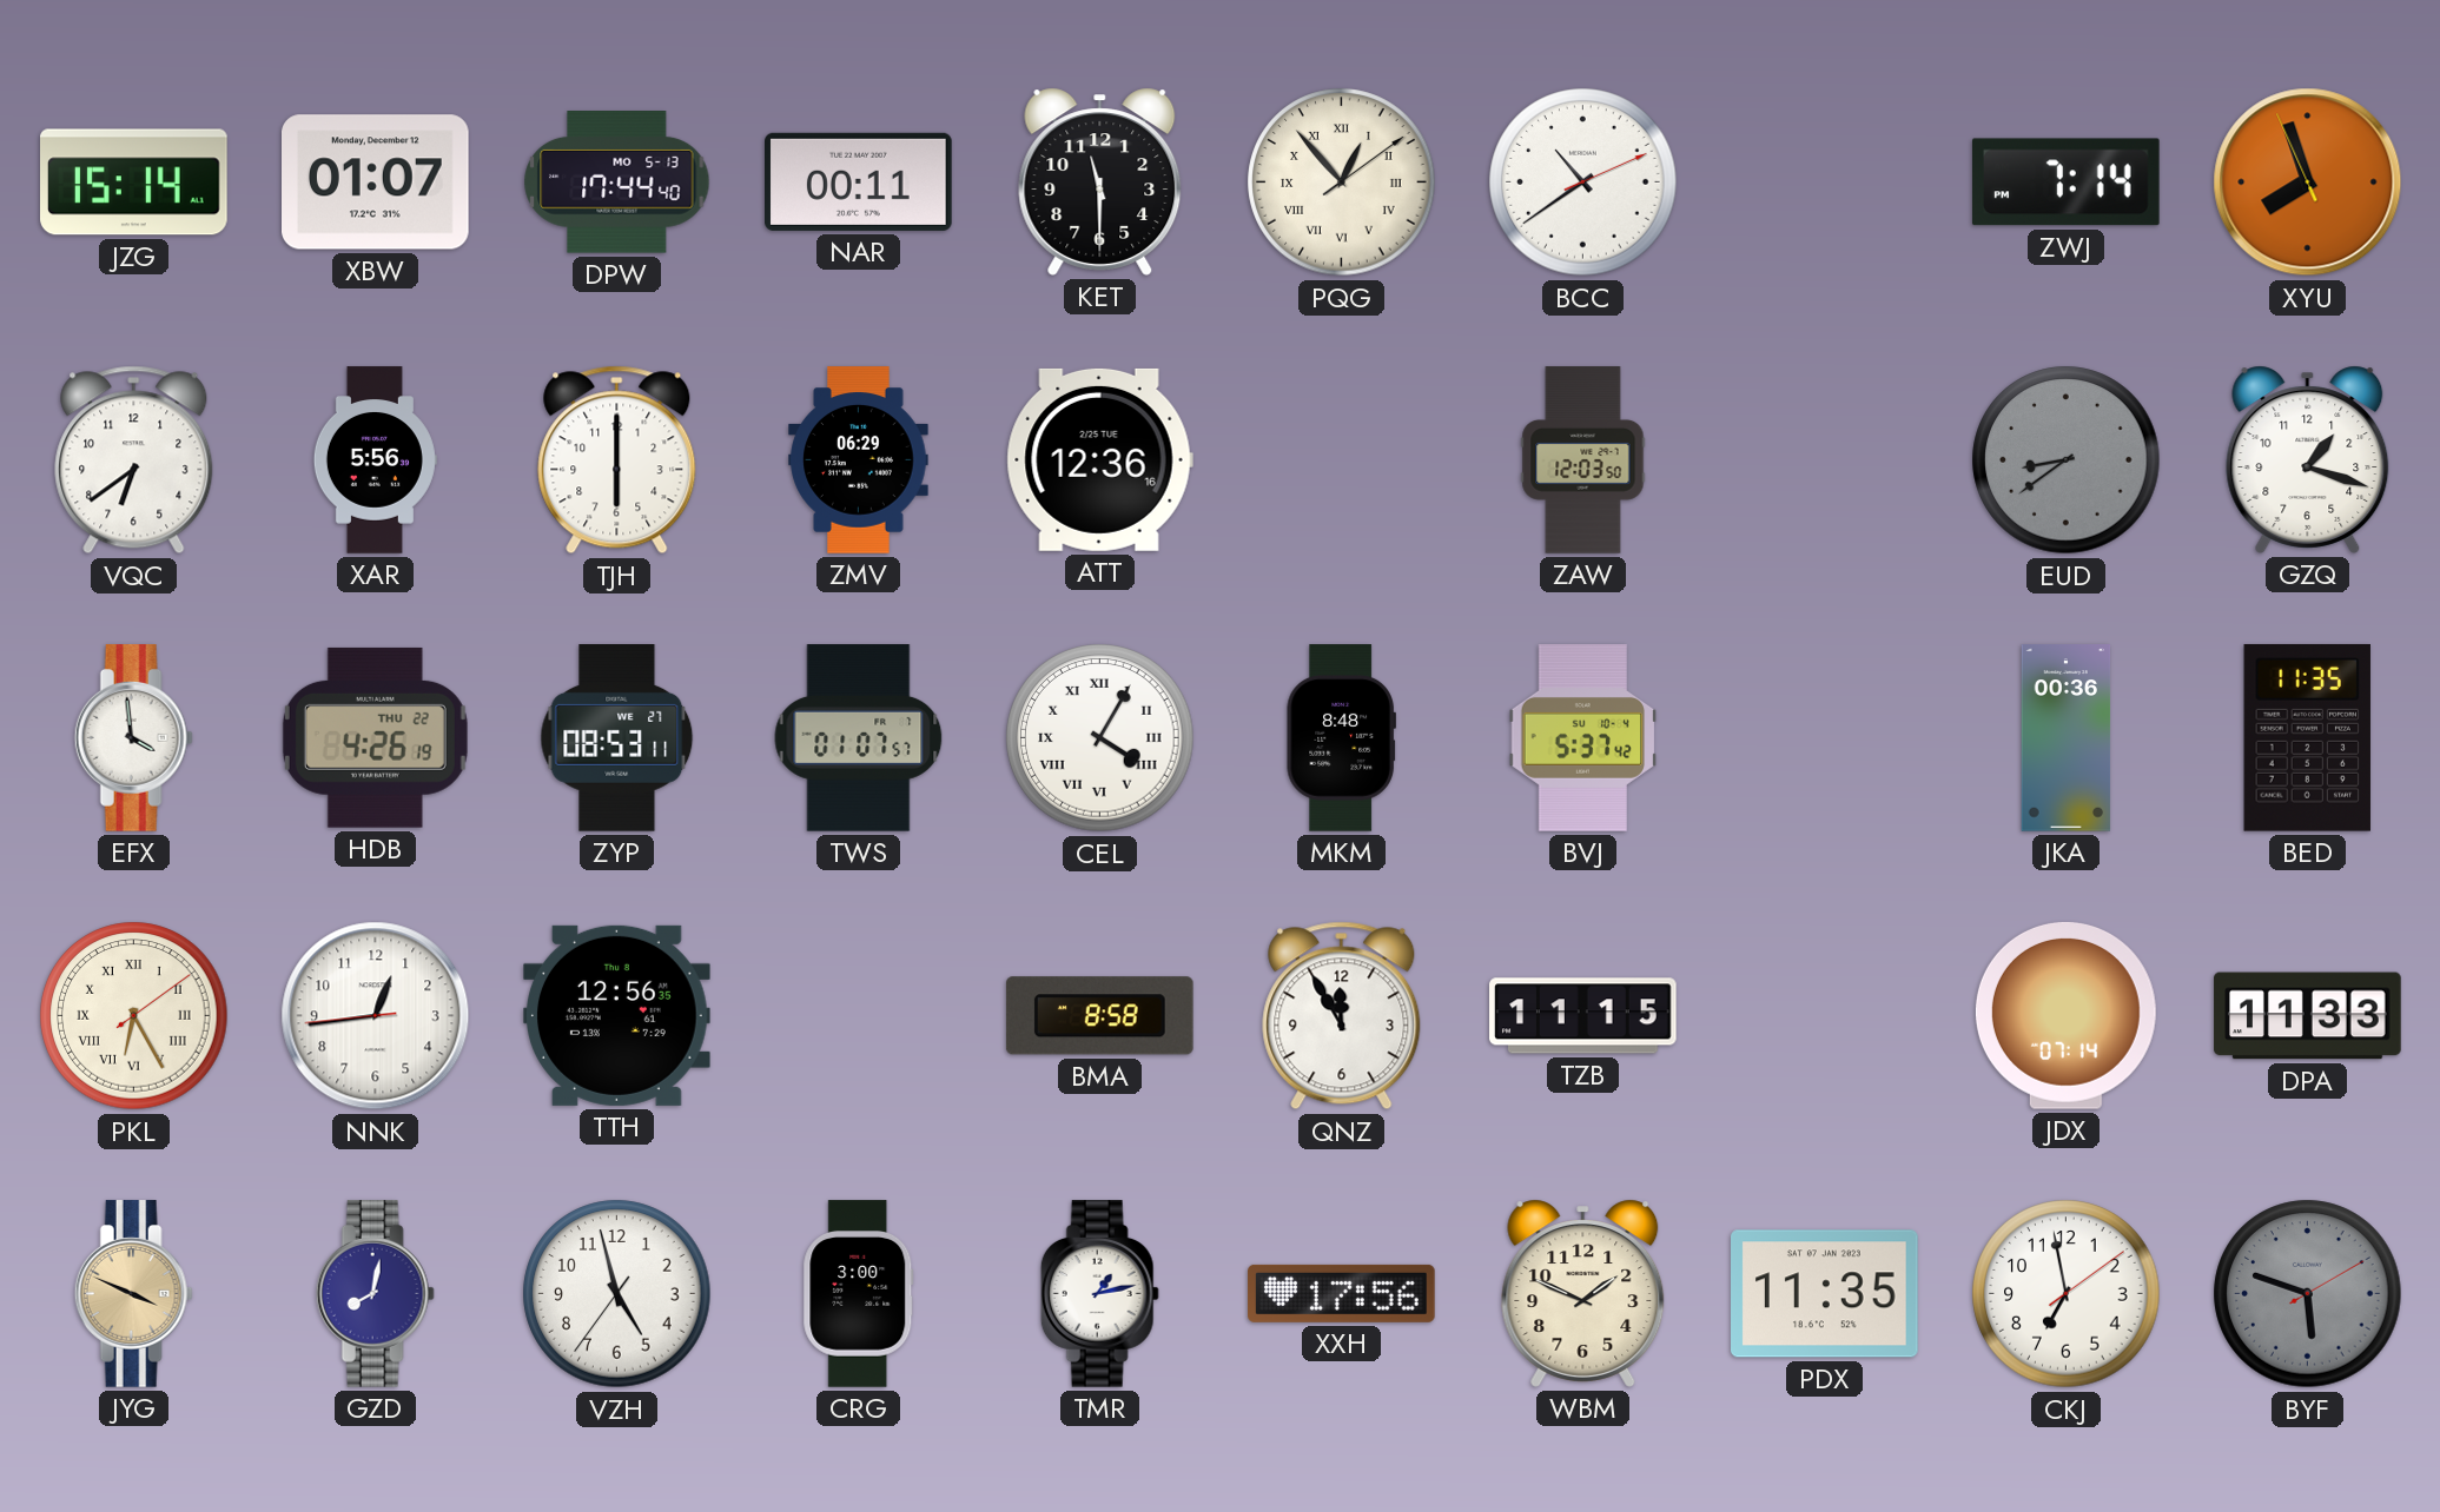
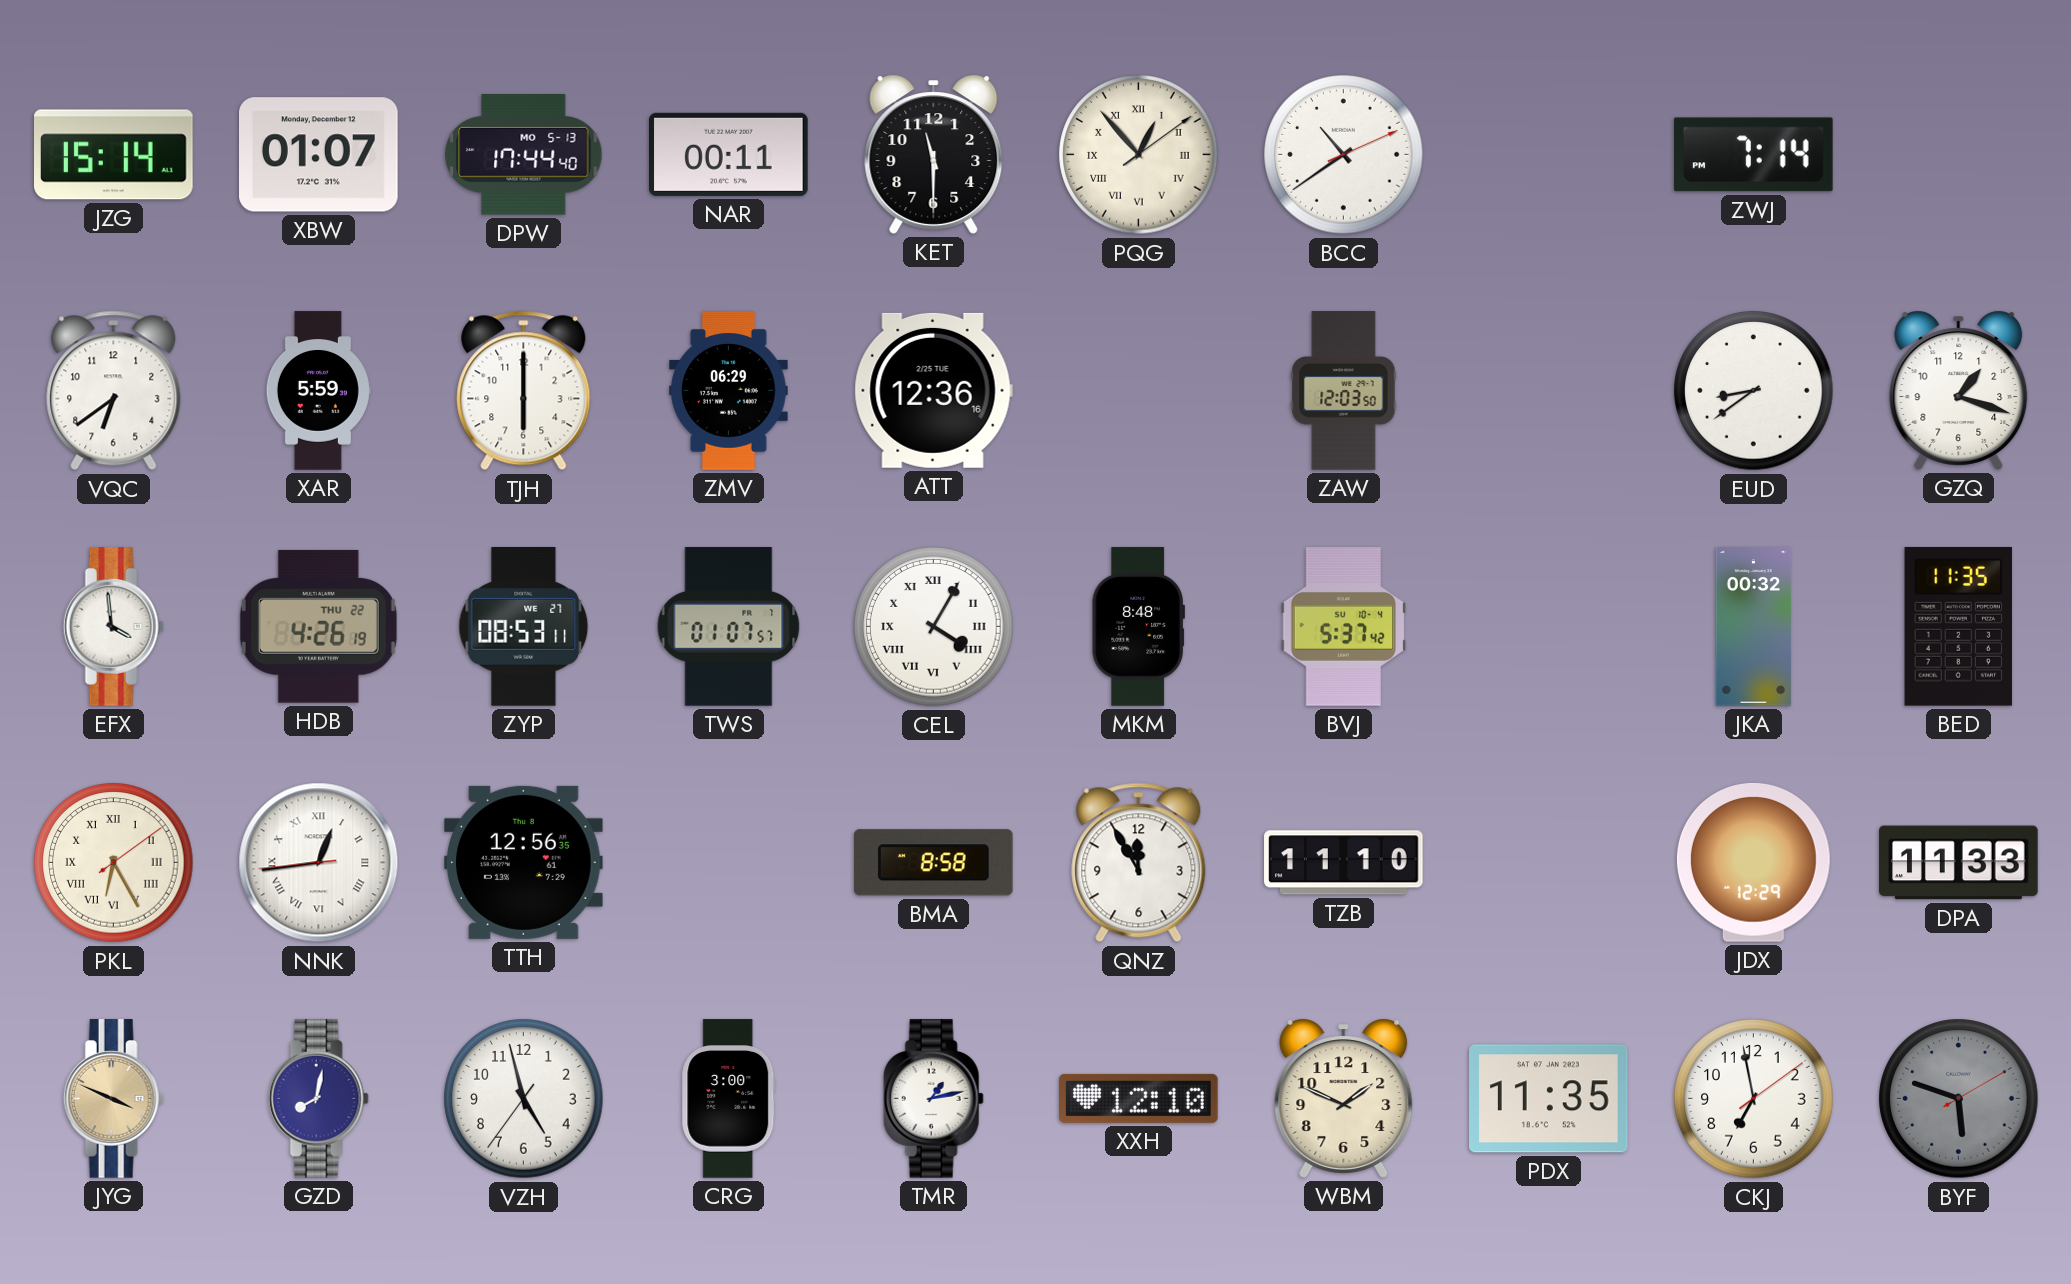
XYU: 7:56 -> none
XAR: 5:56 -> 5:59
EUD dial: grey -> white
JKA: 00:36 -> 00:32
NNK numerals: Arabic -> Roman
TZB: 11:15 -> 11:10
JDX: 07:14 -> 12:29
XXH: 17:56 -> 12:10
